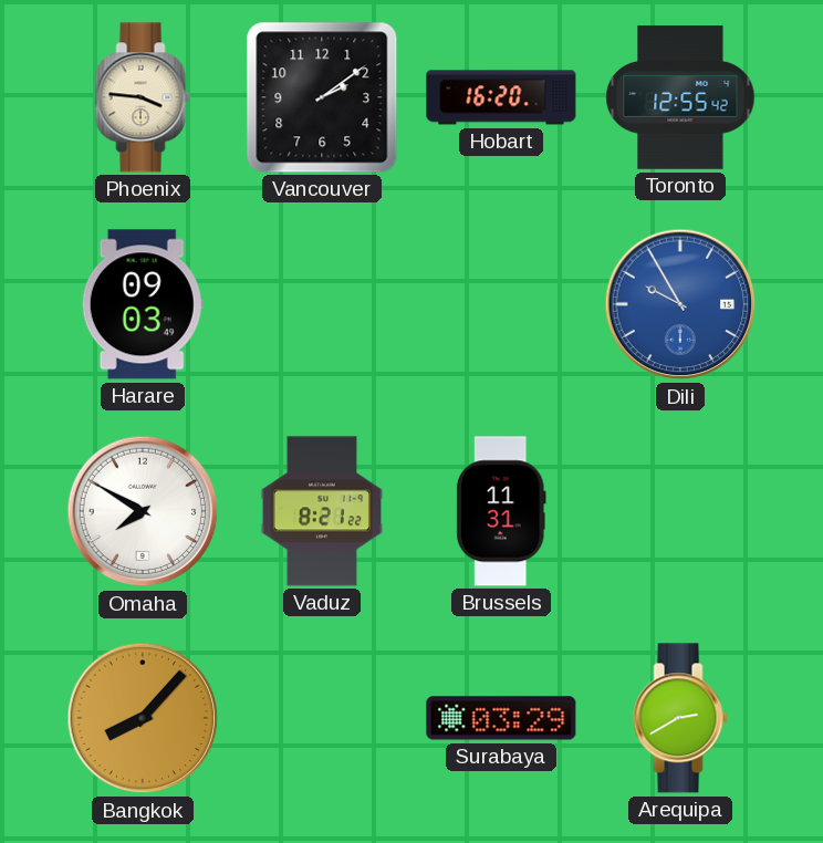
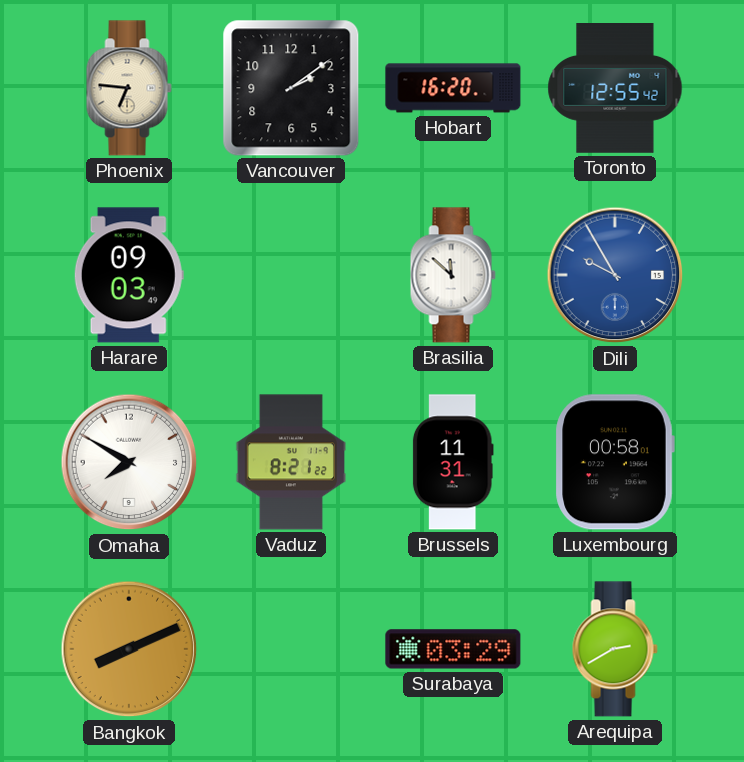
Phoenix: 3:46 -> 6:46
Brasilia: none -> 11:52
Luxembourg: none -> 00:58
Bangkok: 8:07 -> 8:11
